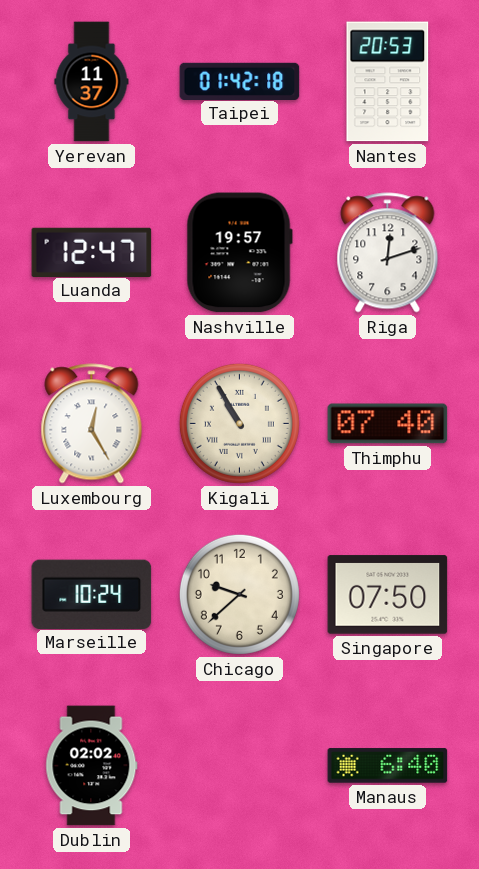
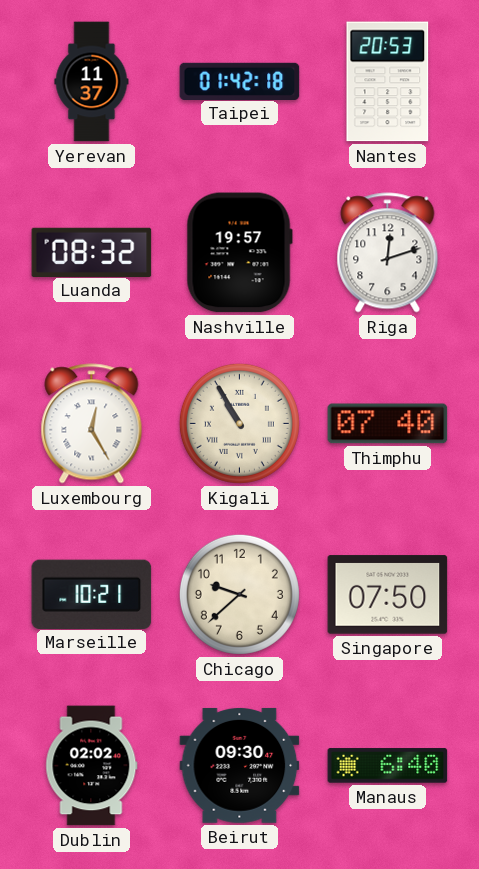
Luanda: 12:47 -> 08:32
Marseille: 10:24 -> 10:21
Beirut: none -> 09:30
